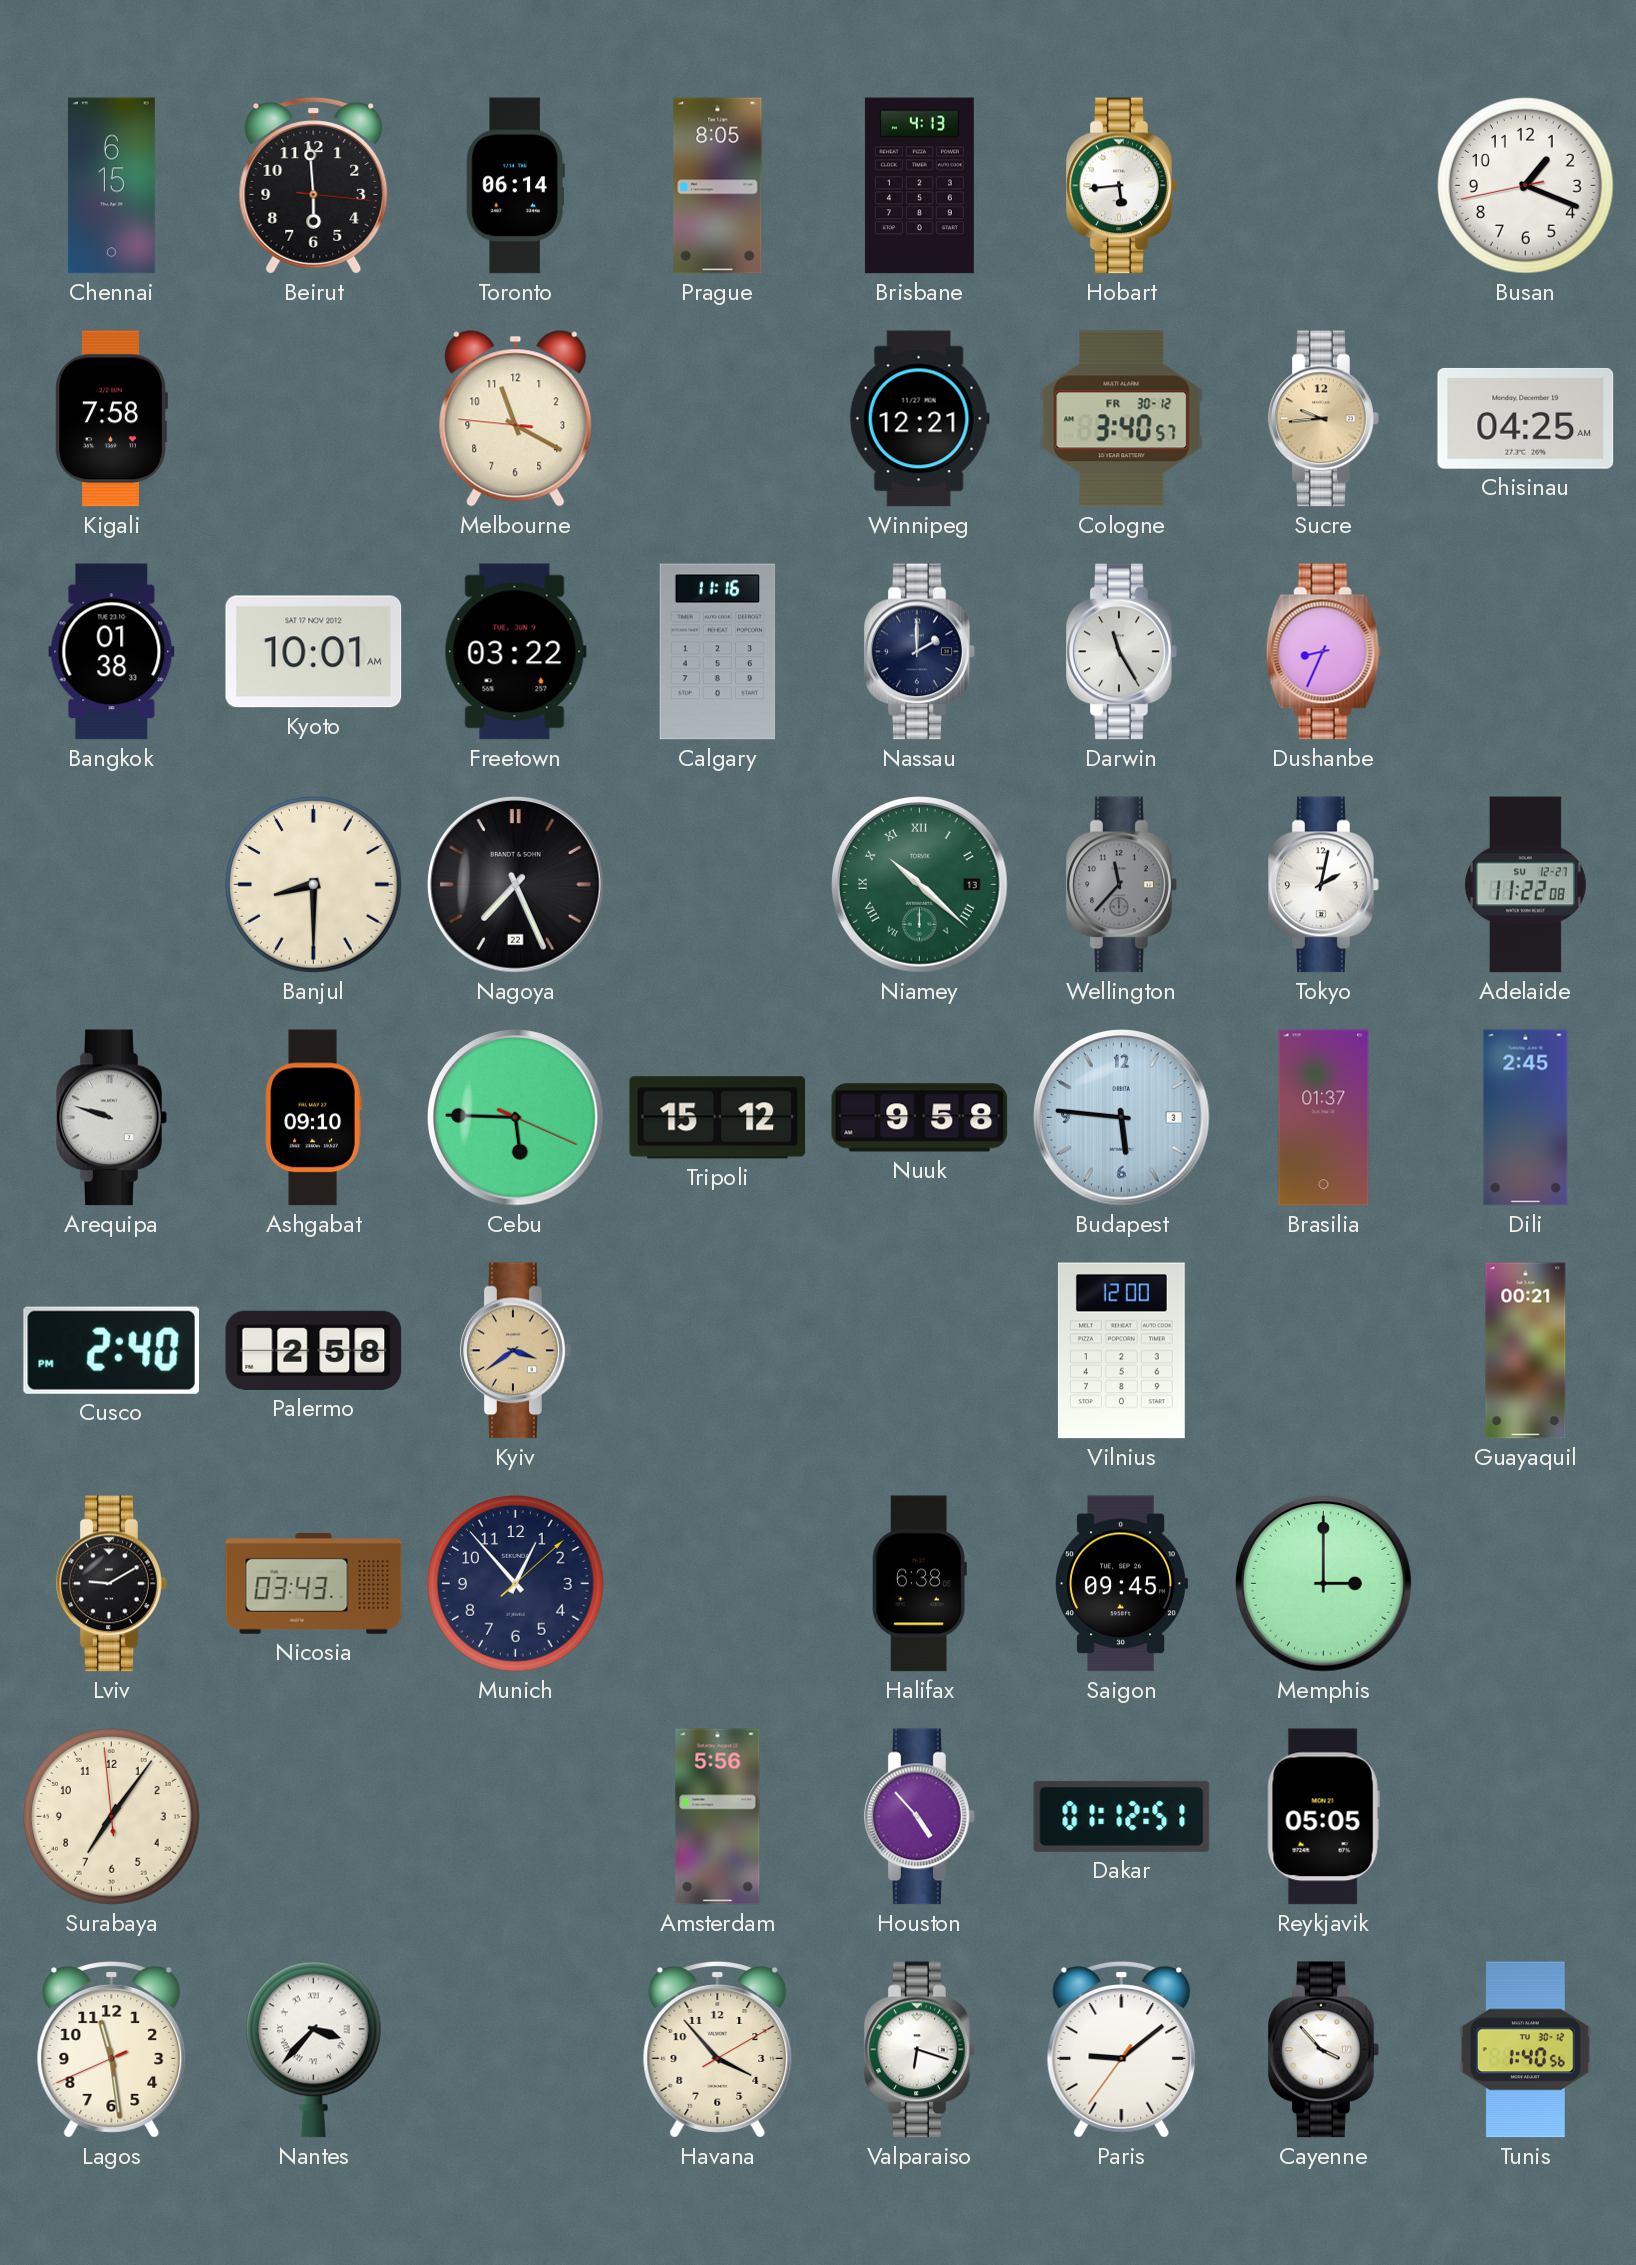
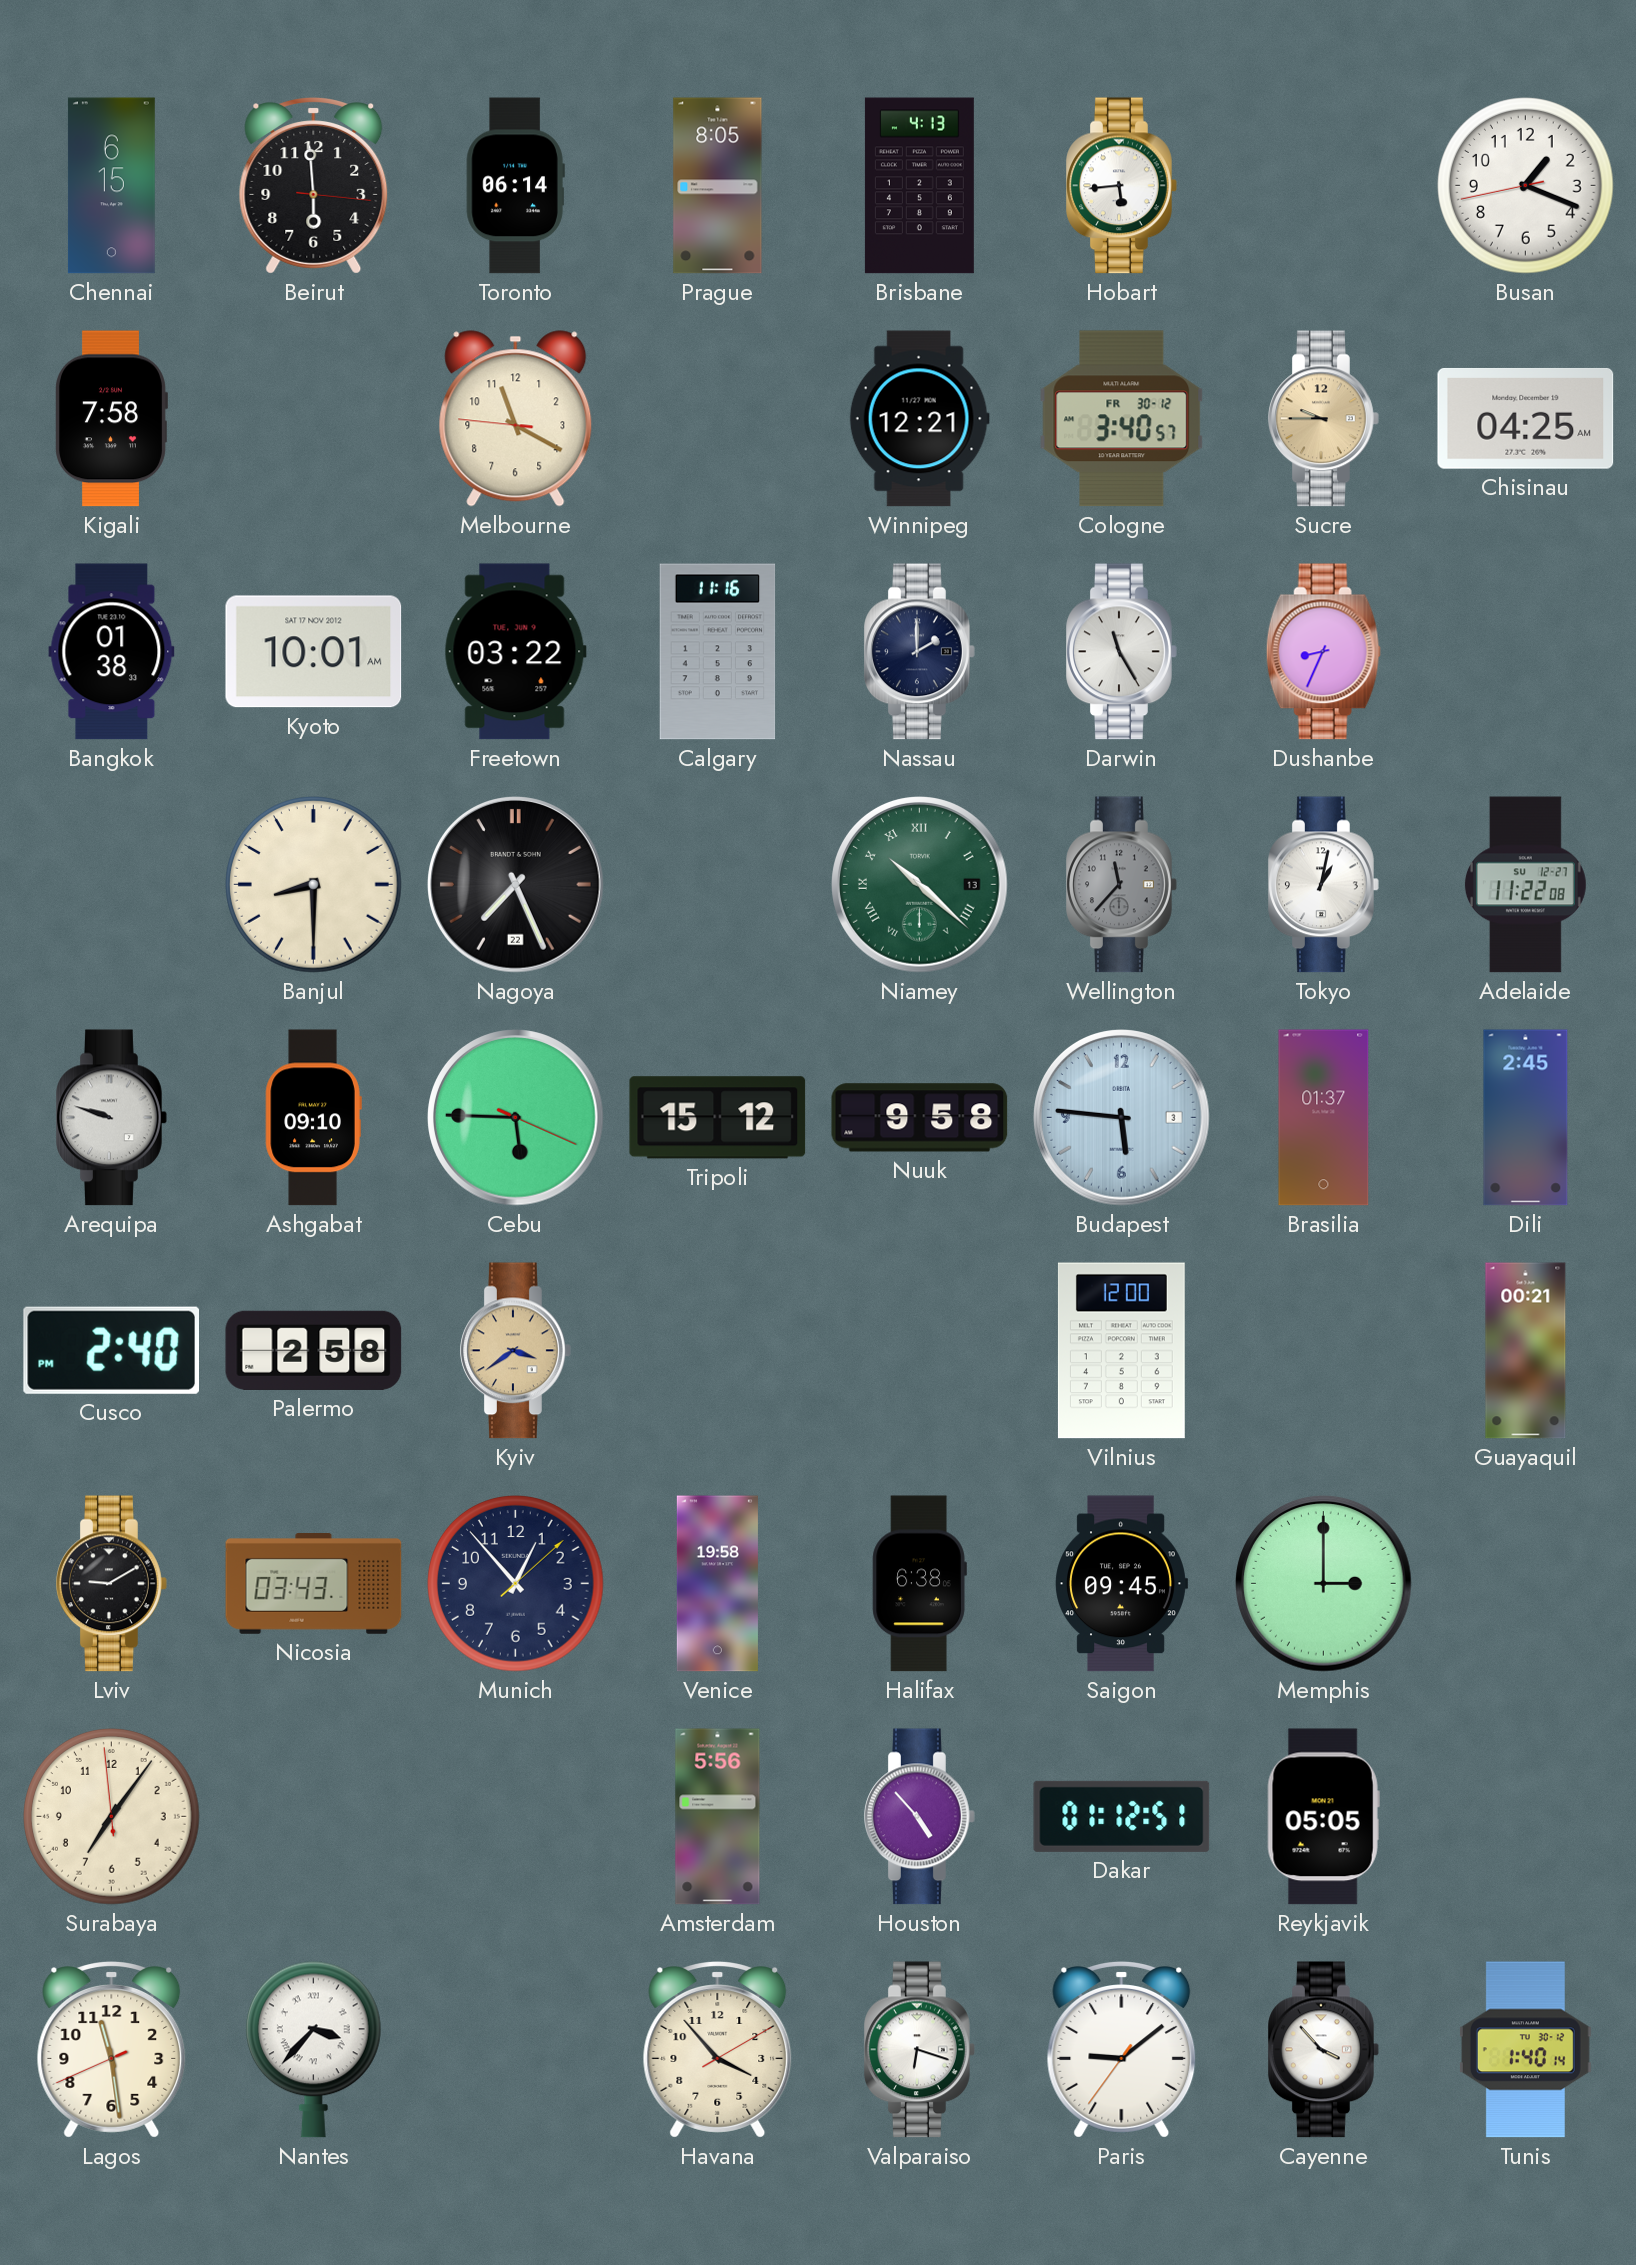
Sucre: 9:44 -> 9:45
Tokyo: 2:02 -> 1:02
Venice: none -> 19:58
Tunis: 1:40:56 -> 1:40:14
